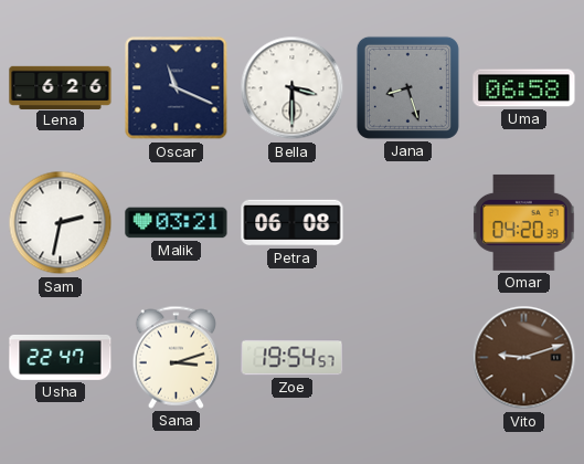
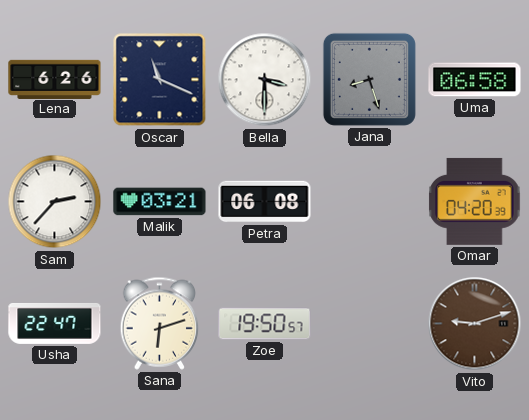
Sam: 2:32 -> 2:37
Sana: 3:12 -> 6:12
Zoe: 19:54 -> 19:50
